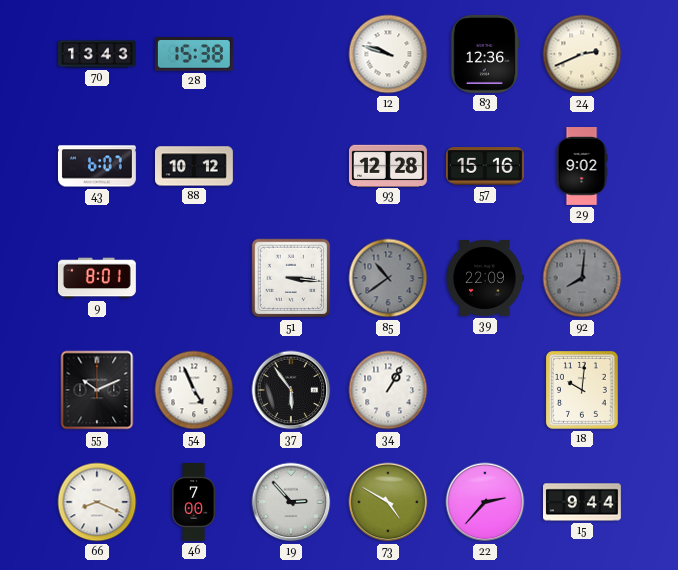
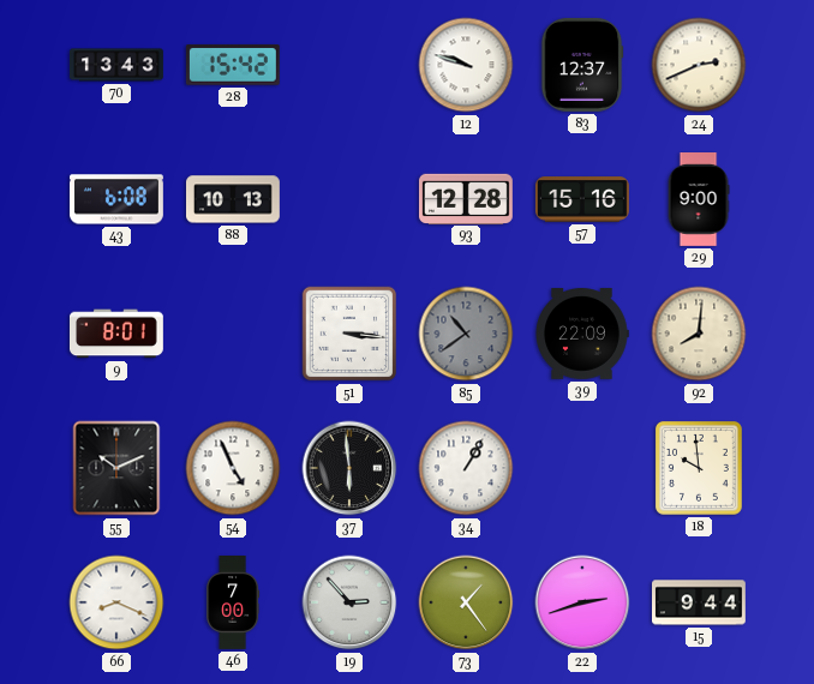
28: 15:38 -> 15:42
83: 12:36 -> 12:37
43: 6:07 -> 6:08
88: 10:12 -> 10:13
29: 9:02 -> 9:00
92 dial: grey -> cream
37: 5:54 -> 5:59
18: 10:01 -> 9:59
73: 4:50 -> 1:24
22: 2:37 -> 2:42
